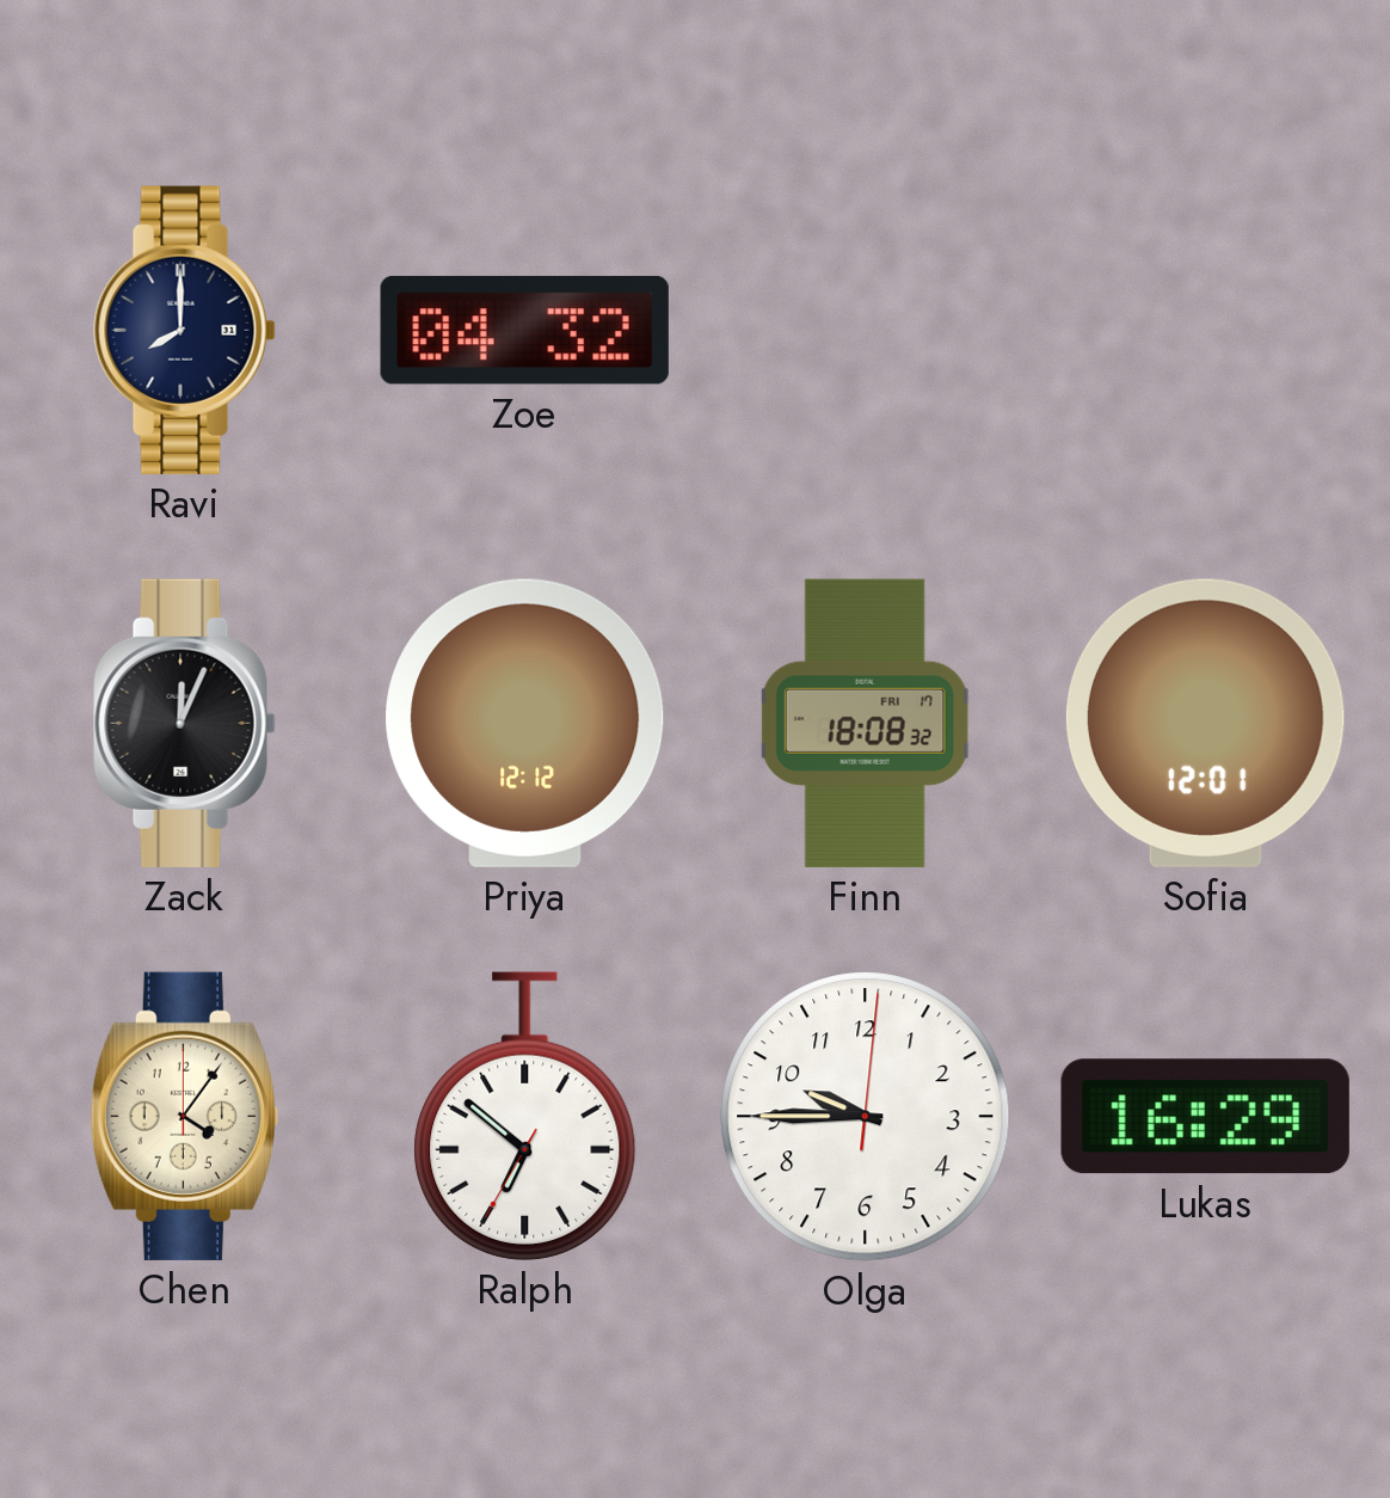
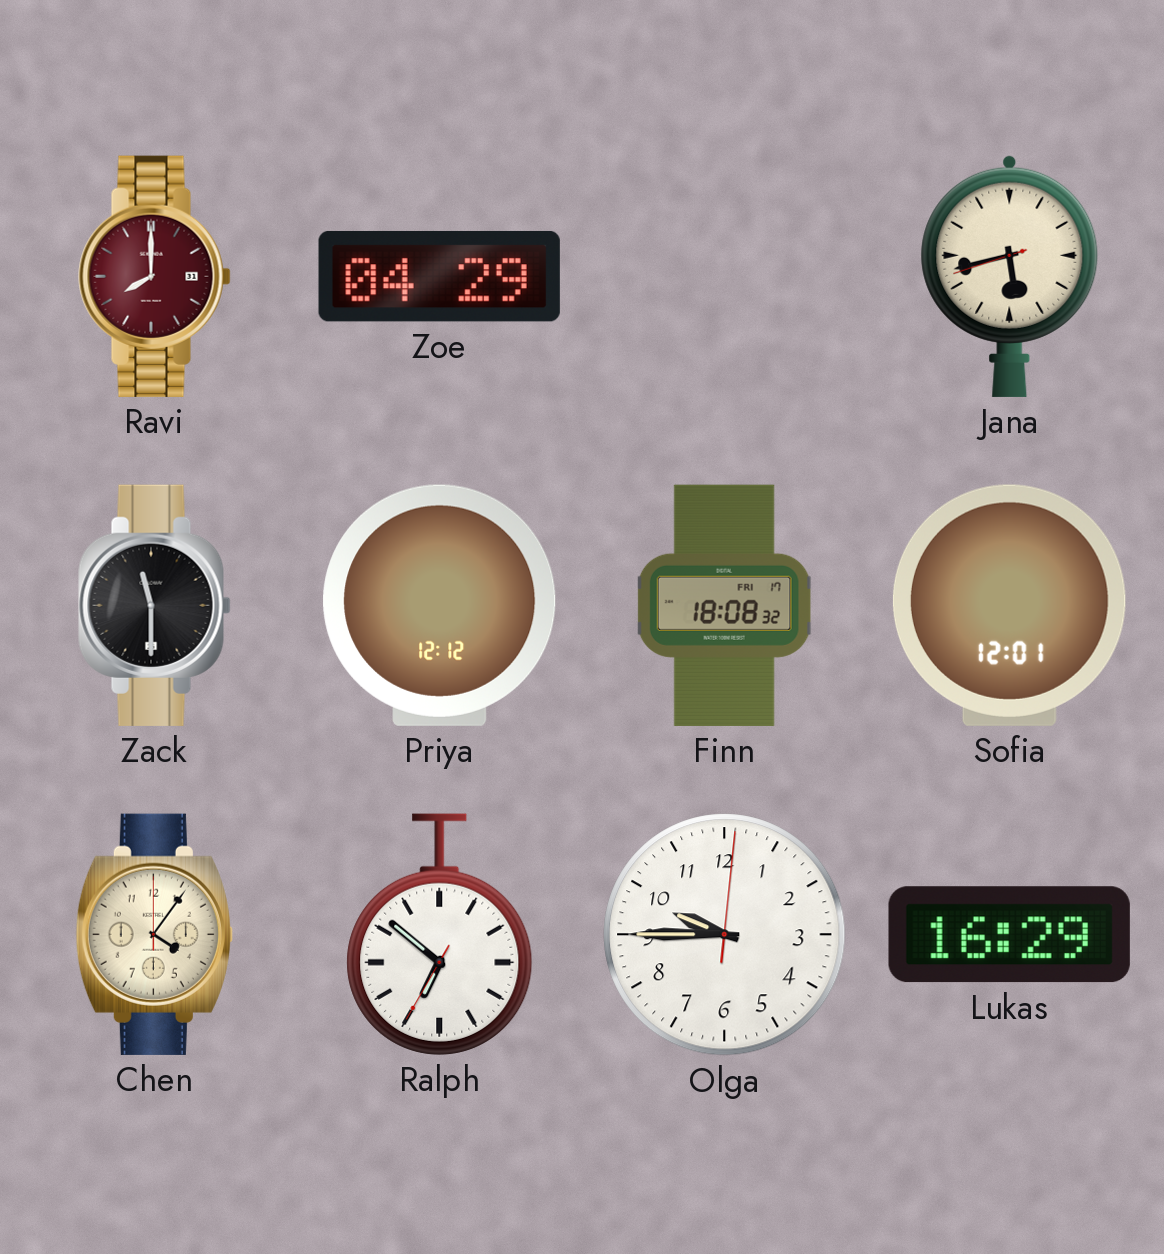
Ravi dial: navy -> burgundy
Zoe: 04:32 -> 04:29
Jana: none -> 5:42
Zack: 12:04 -> 11:30
